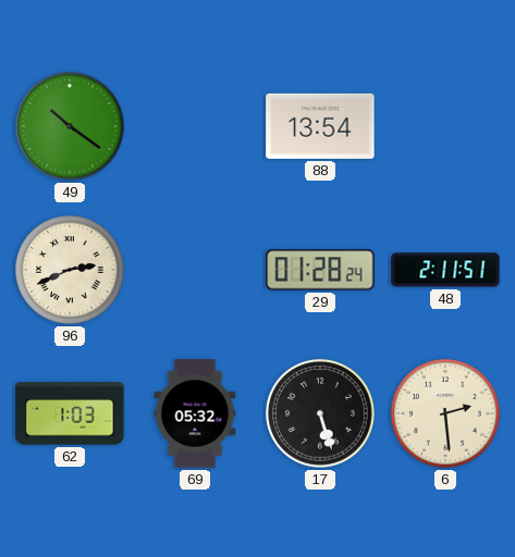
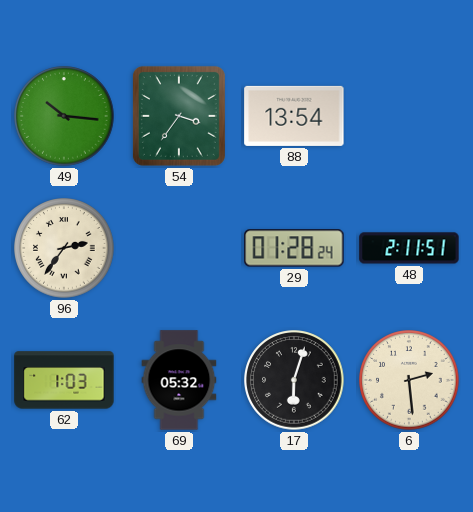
49: 10:21 -> 10:16
54: none -> 3:36
96: 2:41 -> 2:36
17: 5:27 -> 6:03
